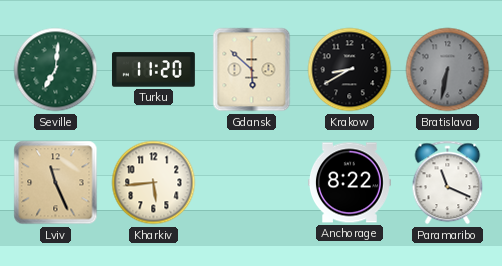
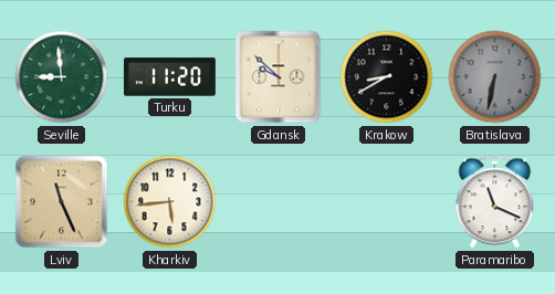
Seville: 7:01 -> 8:59
Gdansk: 5:52 -> 9:52
Anchorage: 8:22 -> none
